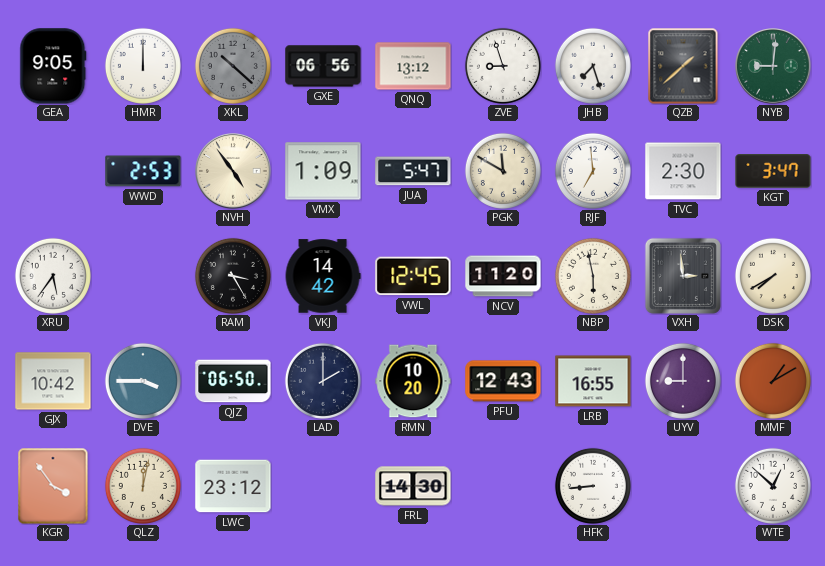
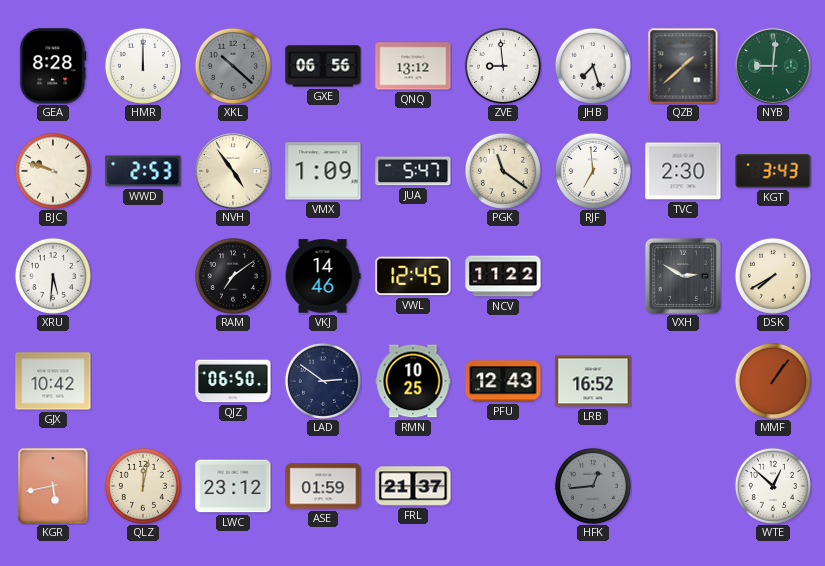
GEA: 9:05 -> 8:28
ZVE: 8:57 -> 8:59
BJC: none -> 9:48
PGK: 11:50 -> 11:21
KGT: 3:47 -> 3:43
XRU: 5:36 -> 5:31
RAM: 3:25 -> 7:09
VKJ: 14:42 -> 14:46
NCV: 11:20 -> 11:22
NBP: 5:58 -> none
VXH: 2:59 -> 2:50
DVE: 3:45 -> none
LAD: 2:00 -> 2:51
RMN: 10:20 -> 10:25
LRB: 16:55 -> 16:52
UYV: 9:00 -> none
MMF: 1:10 -> 1:06
KGR: 3:54 -> 5:43
ASE: none -> 01:59
FRL: 14:30 -> 21:37
HFK: 8:44 -> 12:44
HFK dial: white -> grey
